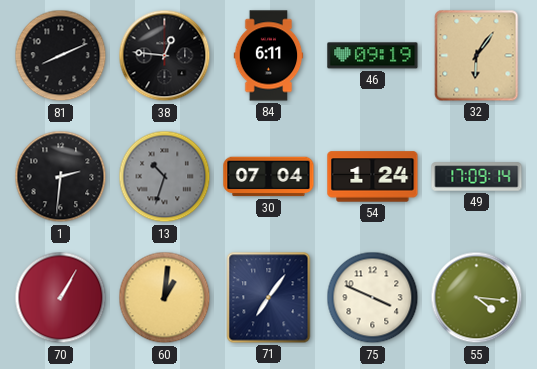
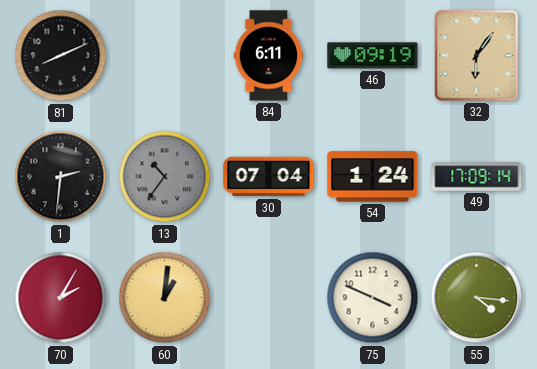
38: 12:46 -> none
13: 10:33 -> 10:36
70: 1:05 -> 2:05
71: 7:06 -> none
